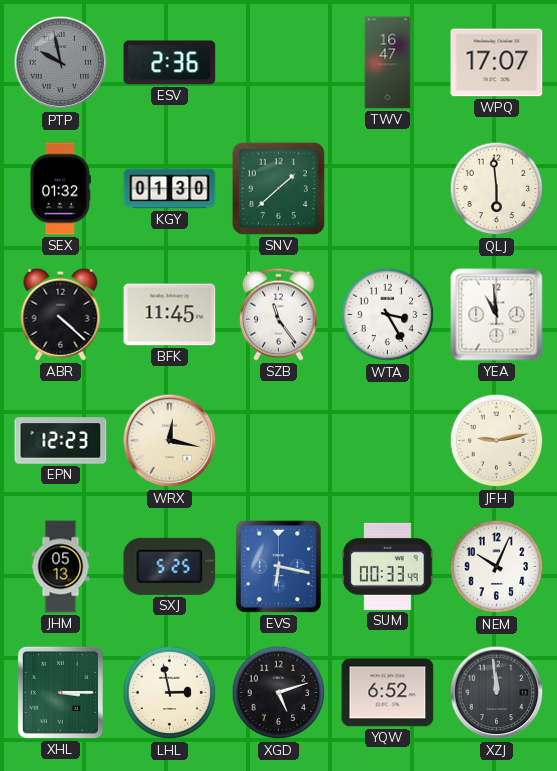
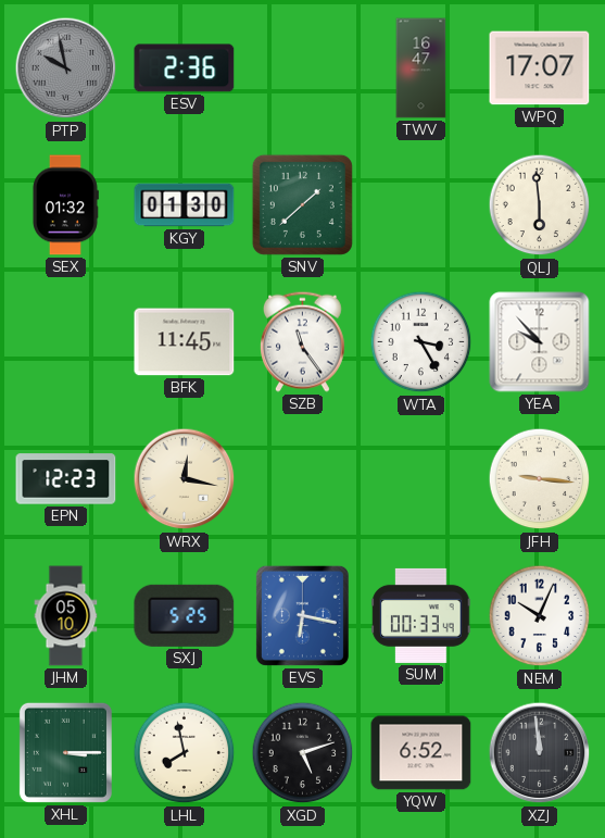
ABR: 4:22 -> none
YEA: 10:59 -> 9:53
JFH: 9:13 -> 9:16
JHM: 05:13 -> 05:10
LHL: 2:58 -> 7:58
